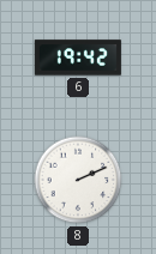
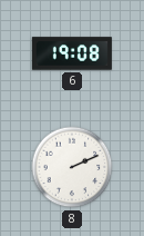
6: 19:42 -> 19:08
